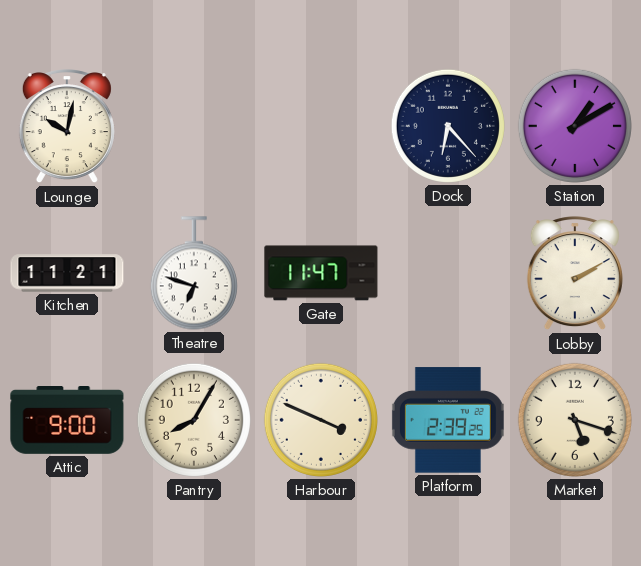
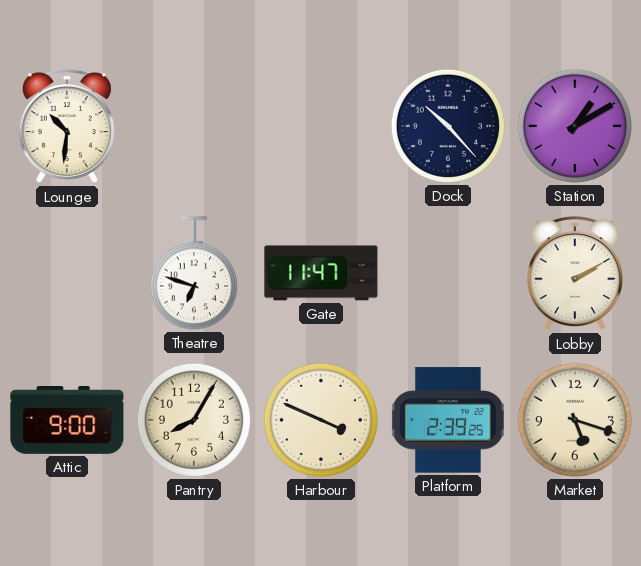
Lounge: 10:02 -> 10:31
Dock: 6:23 -> 10:23
Kitchen: 11:21 -> none
